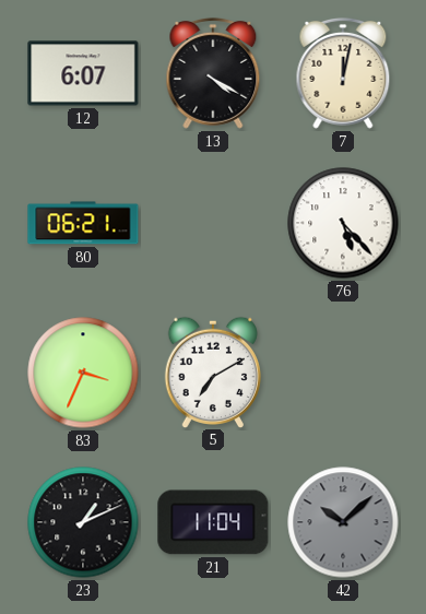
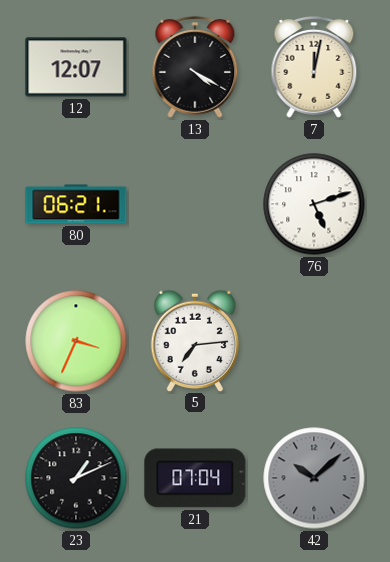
12: 6:07 -> 12:07
76: 5:23 -> 5:12
5: 7:10 -> 7:14
21: 11:04 -> 07:04
